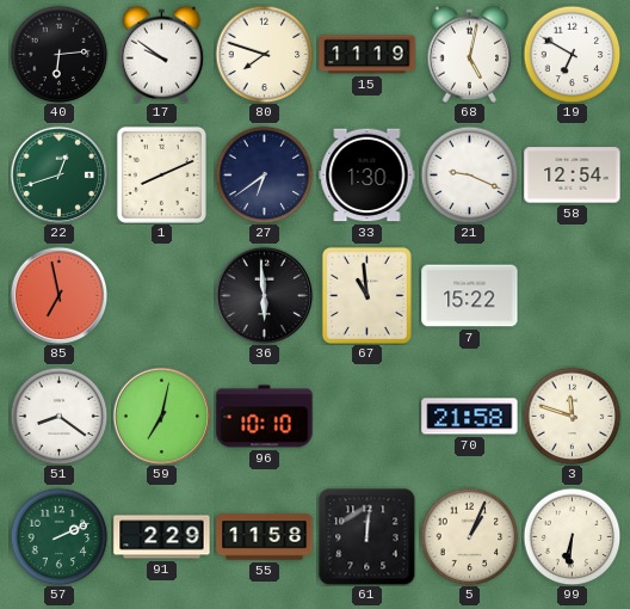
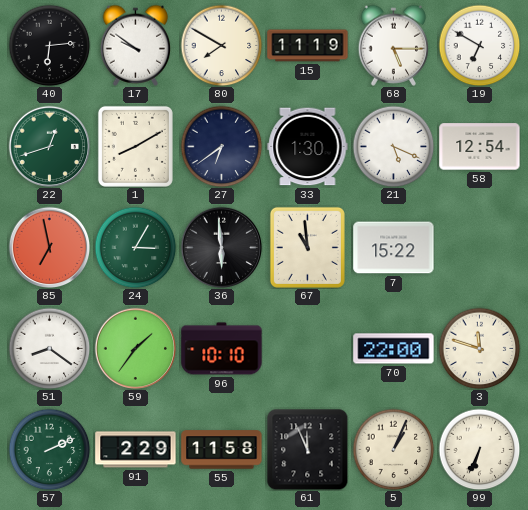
80: 7:48 -> 7:50
68: 5:02 -> 5:15
1: 8:11 -> 8:10
21: 9:19 -> 5:19
24: none -> 3:05
59: 7:02 -> 1:36
70: 21:58 -> 22:00
61: 12:01 -> 11:56
99: 6:31 -> 6:34
